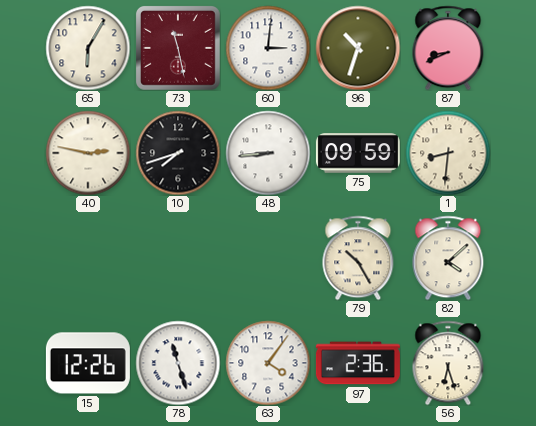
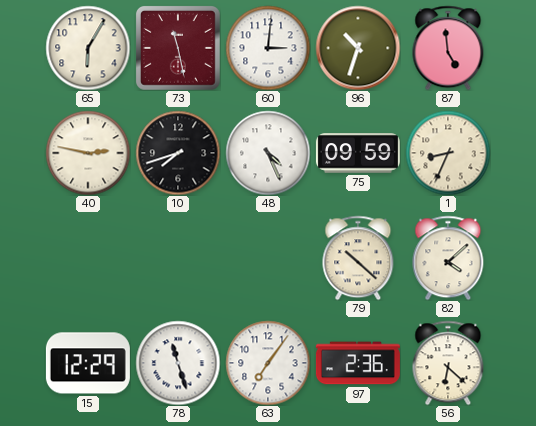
87: 8:41 -> 4:59
48: 8:44 -> 4:26
1: 8:31 -> 8:34
79: 10:25 -> 10:22
15: 12:26 -> 12:29
63: 4:06 -> 7:06
56: 6:27 -> 6:22
